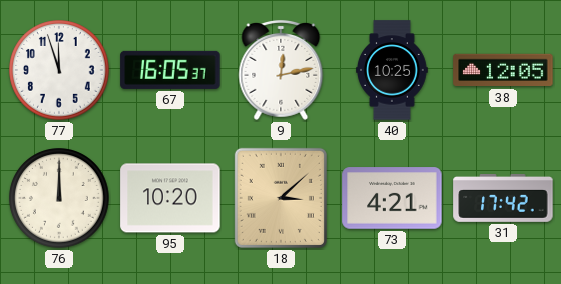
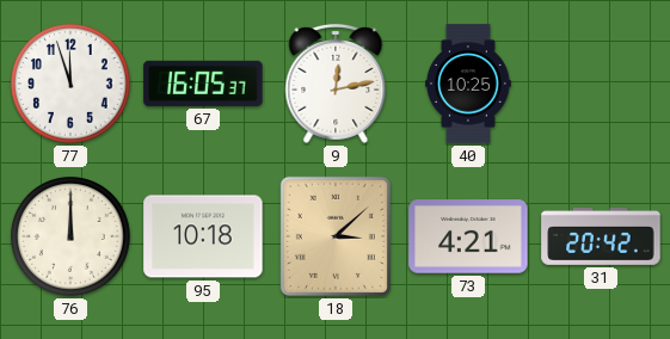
38: 12:05 -> none
95: 10:20 -> 10:18
31: 17:42 -> 20:42
